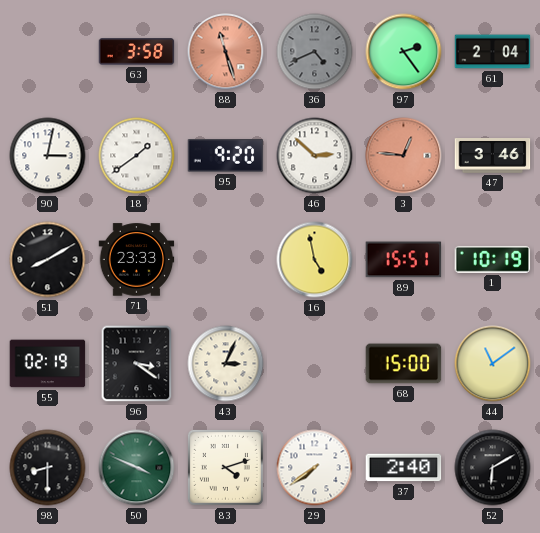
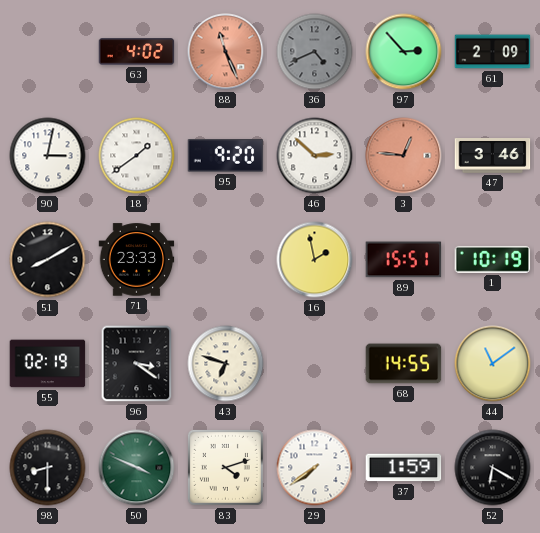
63: 3:58 -> 4:02
88: 11:27 -> 11:26
97: 2:24 -> 2:53
61: 2:04 -> 2:09
16: 4:58 -> 1:58
43: 3:04 -> 6:48
68: 15:00 -> 14:55
37: 2:40 -> 1:59
52: 6:10 -> 6:20
